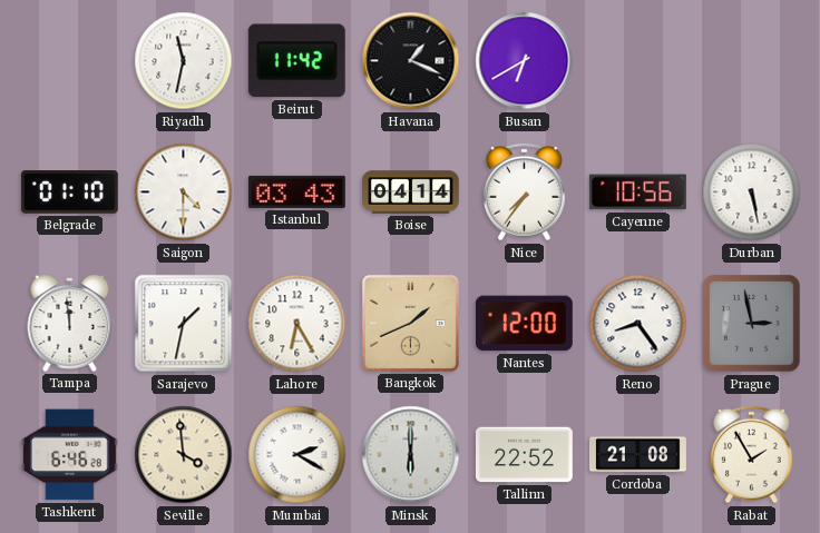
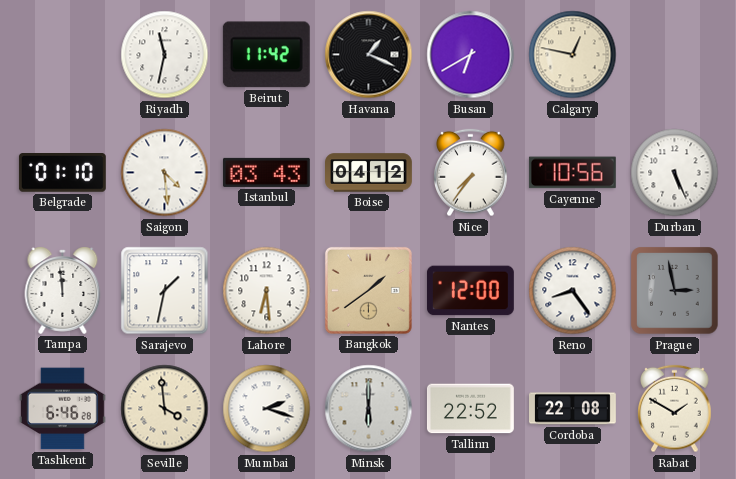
Calgary: none -> 12:47
Saigon: 4:30 -> 4:29
Boise: 04:14 -> 04:12
Durban: 5:28 -> 5:26
Lahore: 6:25 -> 6:29
Bangkok: 1:41 -> 1:39
Mumbai: 2:20 -> 2:18
Cordoba: 21:08 -> 22:08
Rabat: 1:55 -> 1:50
